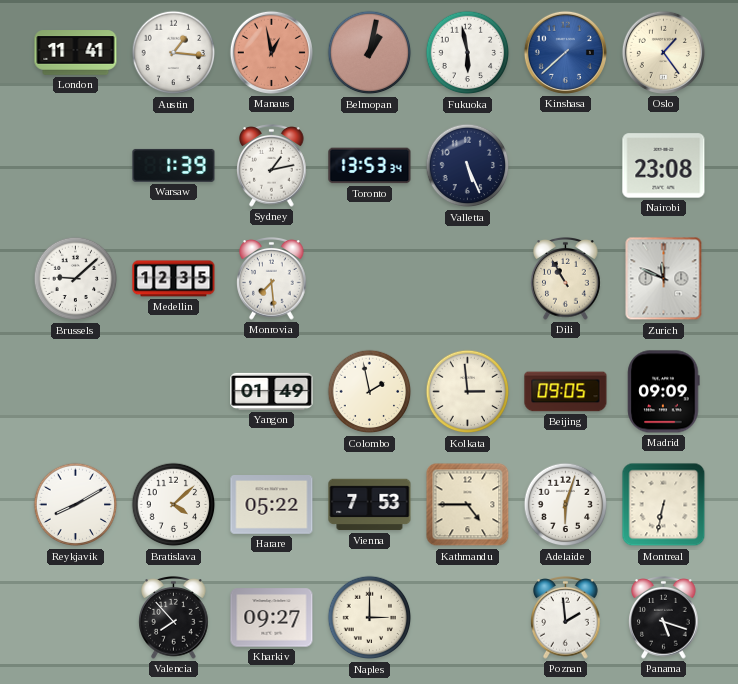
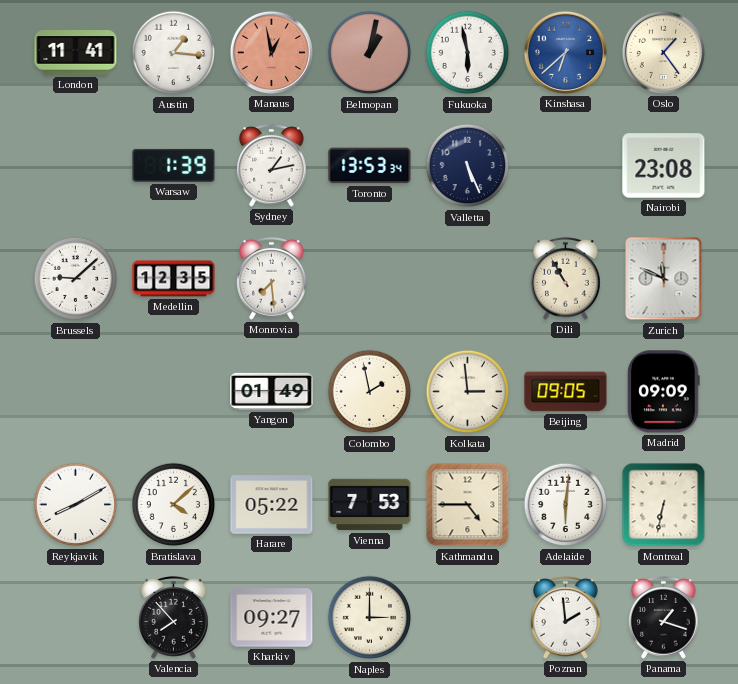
Kinshasa: 7:38 -> 6:38
Adelaide: 6:03 -> 6:01
Panama: 5:18 -> 1:18
